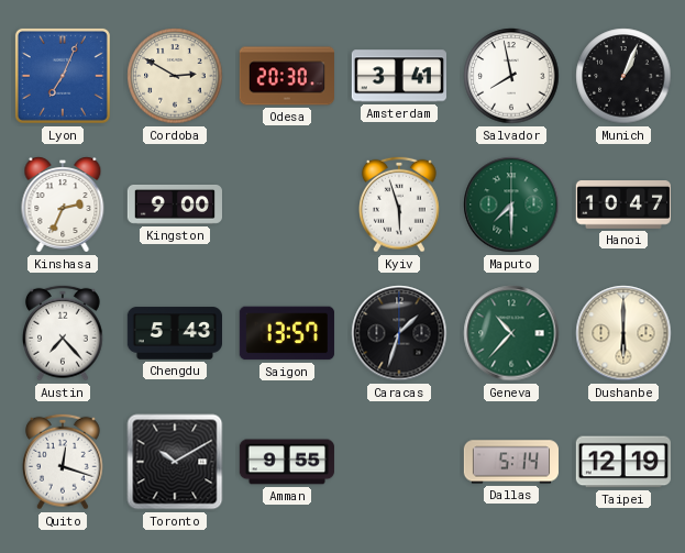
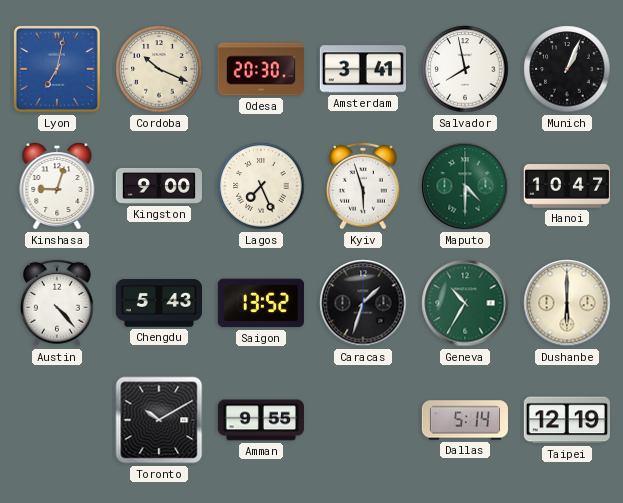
Lyon: 7:04 -> 7:02
Cordoba: 2:50 -> 10:19
Kinshasa: 2:34 -> 9:03
Lagos: none -> 7:26
Maputo: 7:30 -> 4:30
Austin: 7:23 -> 4:23
Saigon: 13:57 -> 13:52
Geneva: 10:37 -> 10:35
Quito: 12:18 -> none
